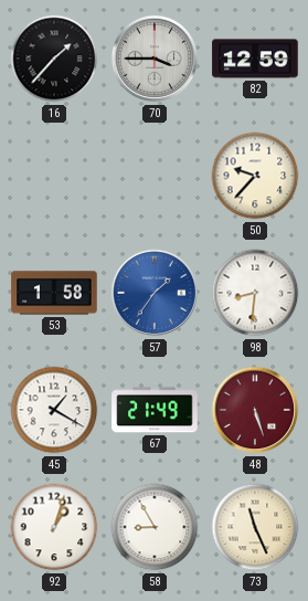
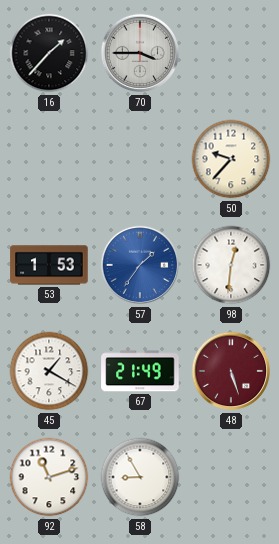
82: 12:59 -> none
53: 1:58 -> 1:53
98: 8:31 -> 12:31
92: 1:03 -> 11:12
73: 11:26 -> none
